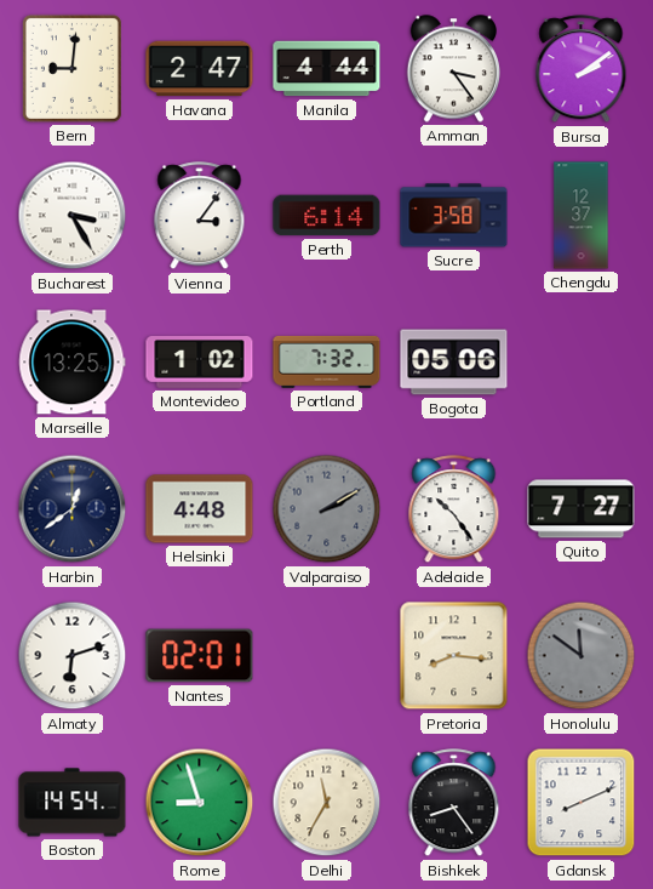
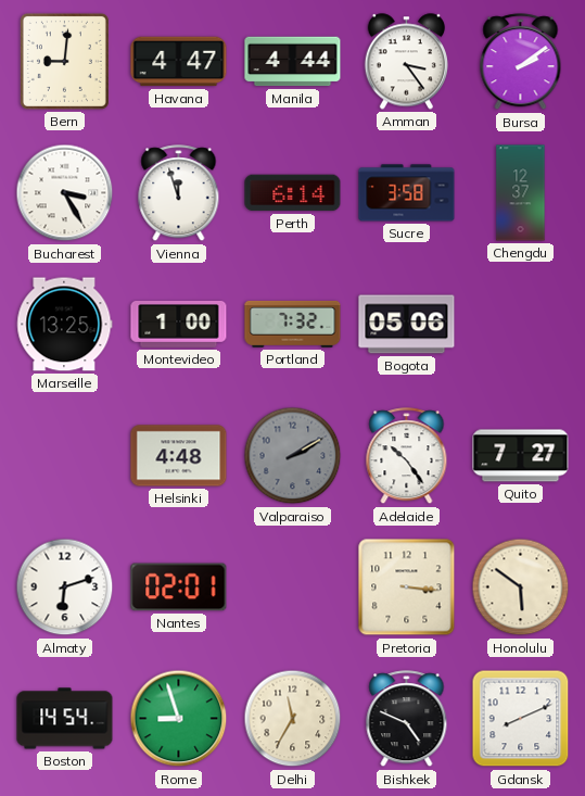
Havana: 2:47 -> 4:47
Vienna: 3:06 -> 11:57
Montevideo: 1:02 -> 1:00
Harbin: 12:39 -> none
Pretoria: 8:16 -> 3:16
Honolulu: 11:51 -> 5:51
Honolulu dial: grey -> cream
Bishkek: 8:24 -> 4:49
